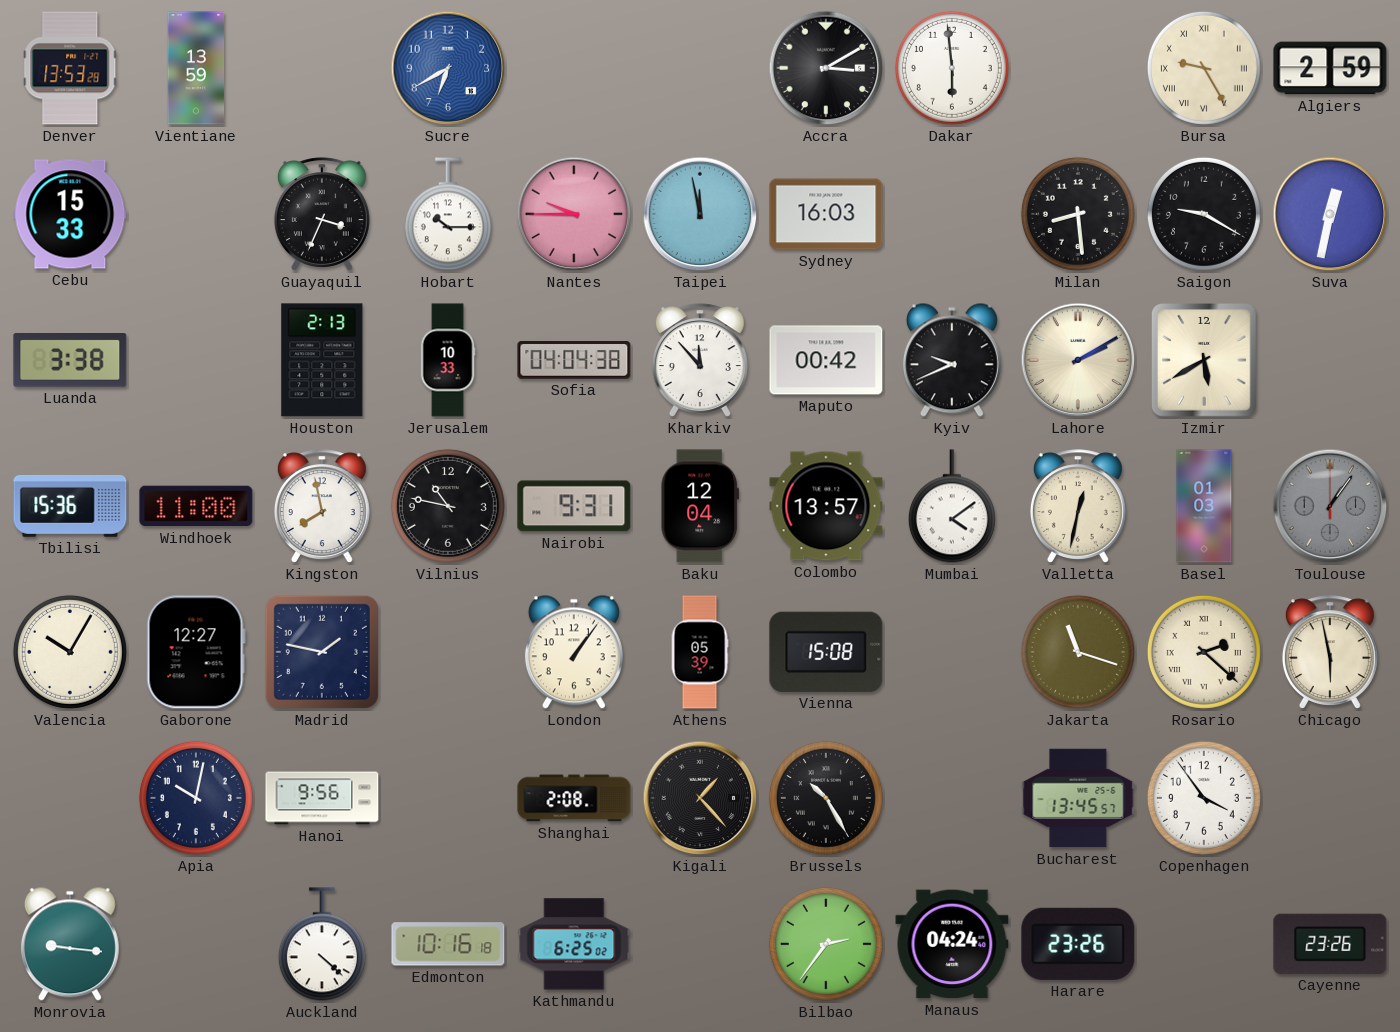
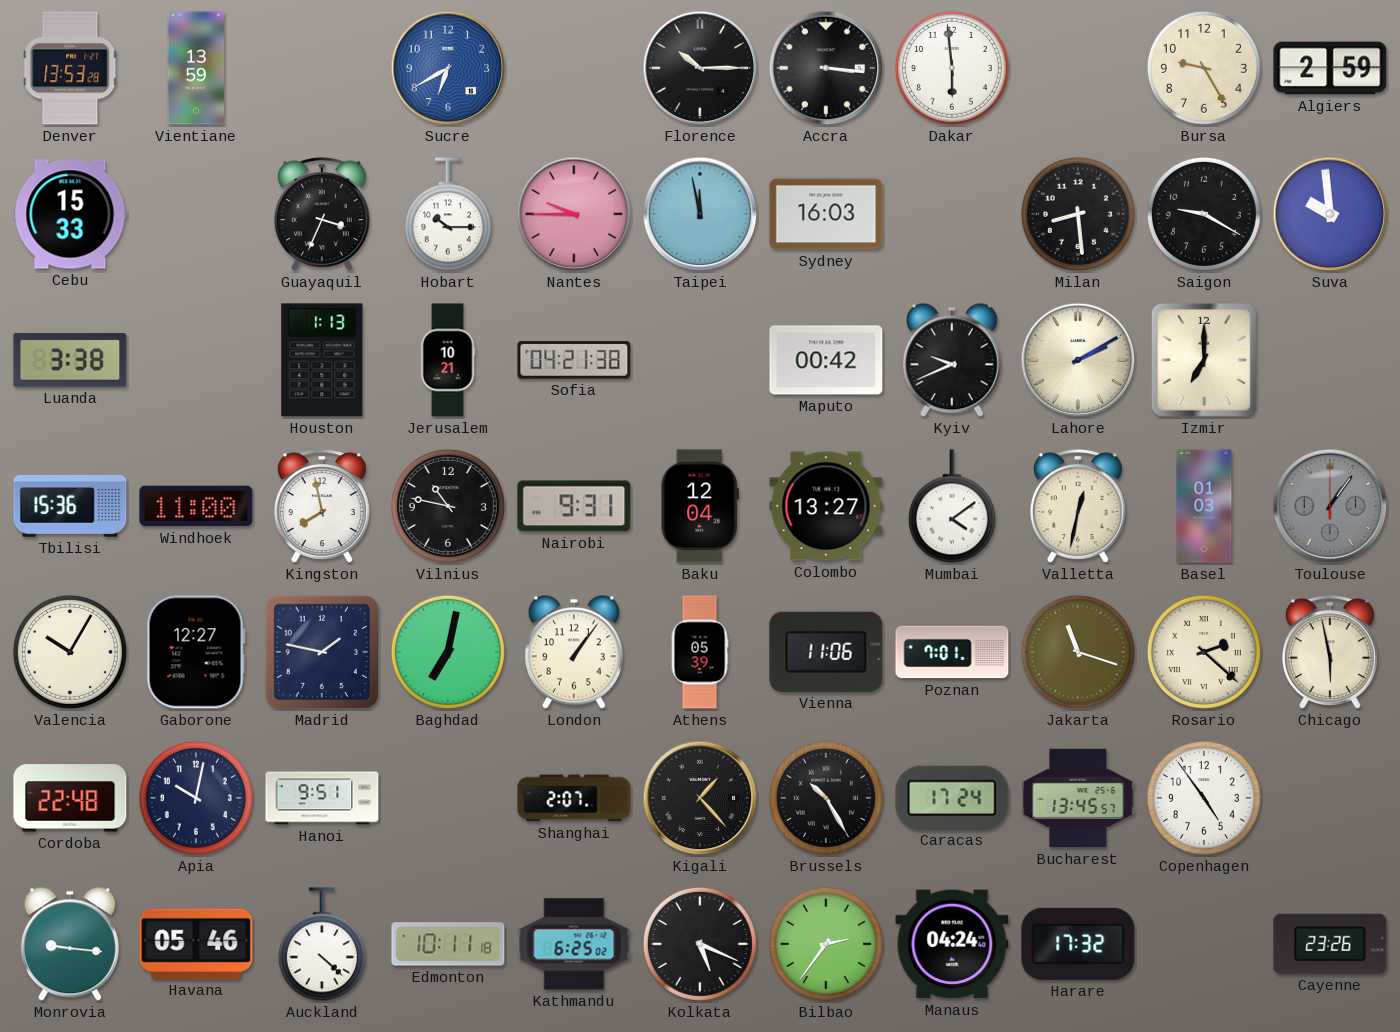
Florence: none -> 10:15
Accra: 3:10 -> 3:16
Bursa numerals: Roman -> Arabic
Suva: 12:32 -> 9:59
Houston: 2:13 -> 1:13
Jerusalem: 10:33 -> 10:21
Sofia: 04:04 -> 04:21
Kharkiv: 11:53 -> none
Izmir: 5:40 -> 7:00
Colombo: 13:57 -> 13:27
Baghdad: none -> 7:02
Vienna: 15:08 -> 11:06
Poznan: none -> 7:01
Cordoba: none -> 22:48
Hanoi: 9:56 -> 9:51
Shanghai: 2:08 -> 2:07
Caracas: none -> 17:24
Copenhagen: 3:54 -> 4:54
Havana: none -> 05:46
Edmonton: 10:16 -> 10:11
Kolkata: none -> 5:19
Harare: 23:26 -> 17:32
